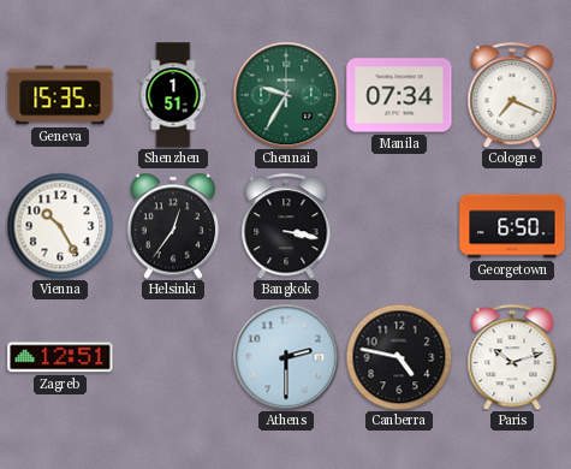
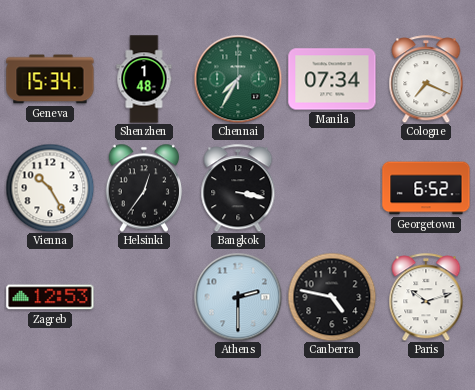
Geneva: 15:35 -> 15:34
Shenzhen: 1:51 -> 1:48
Chennai: 9:35 -> 7:35
Georgetown: 6:50 -> 6:52
Zagreb: 12:51 -> 12:53
